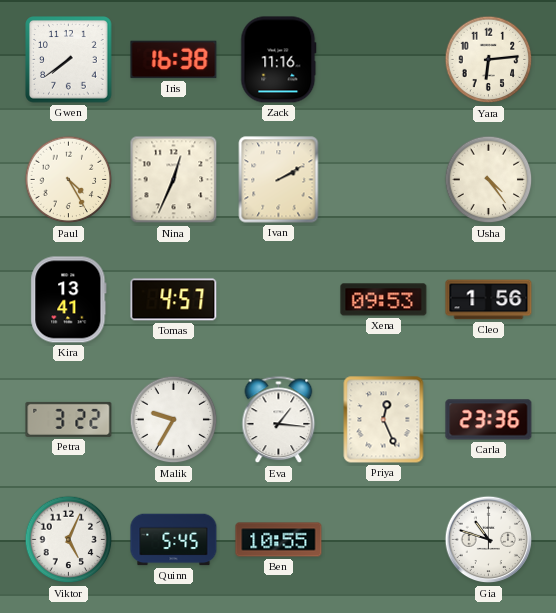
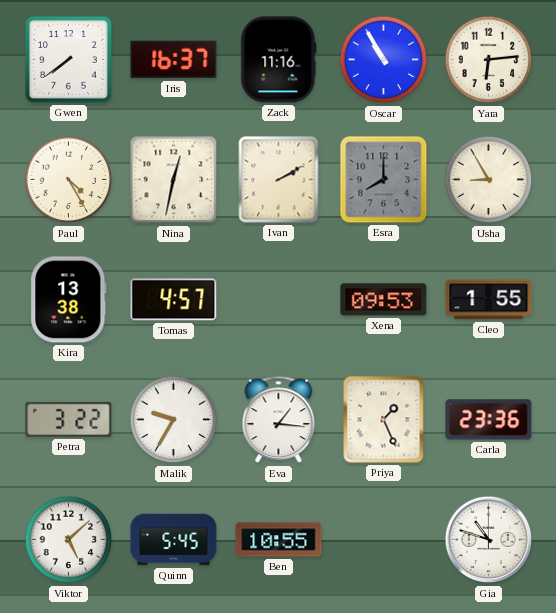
Iris: 16:38 -> 16:37
Oscar: none -> 10:55
Nina: 12:34 -> 12:32
Esra: none -> 8:00
Usha: 4:24 -> 8:55
Kira: 13:41 -> 13:38
Cleo: 1:56 -> 1:55
Priya: 12:26 -> 1:26
Viktor: 5:04 -> 5:08
